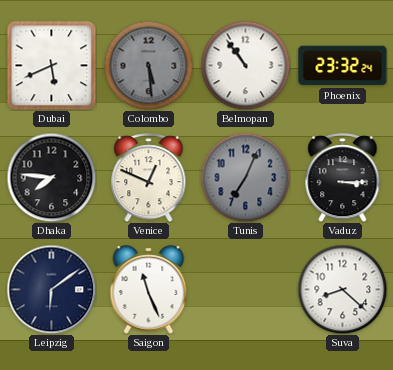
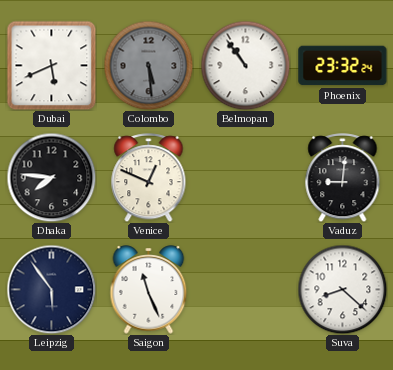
Tunis: 7:04 -> none
Vaduz: 3:15 -> 9:01
Leipzig: 6:09 -> 5:54
